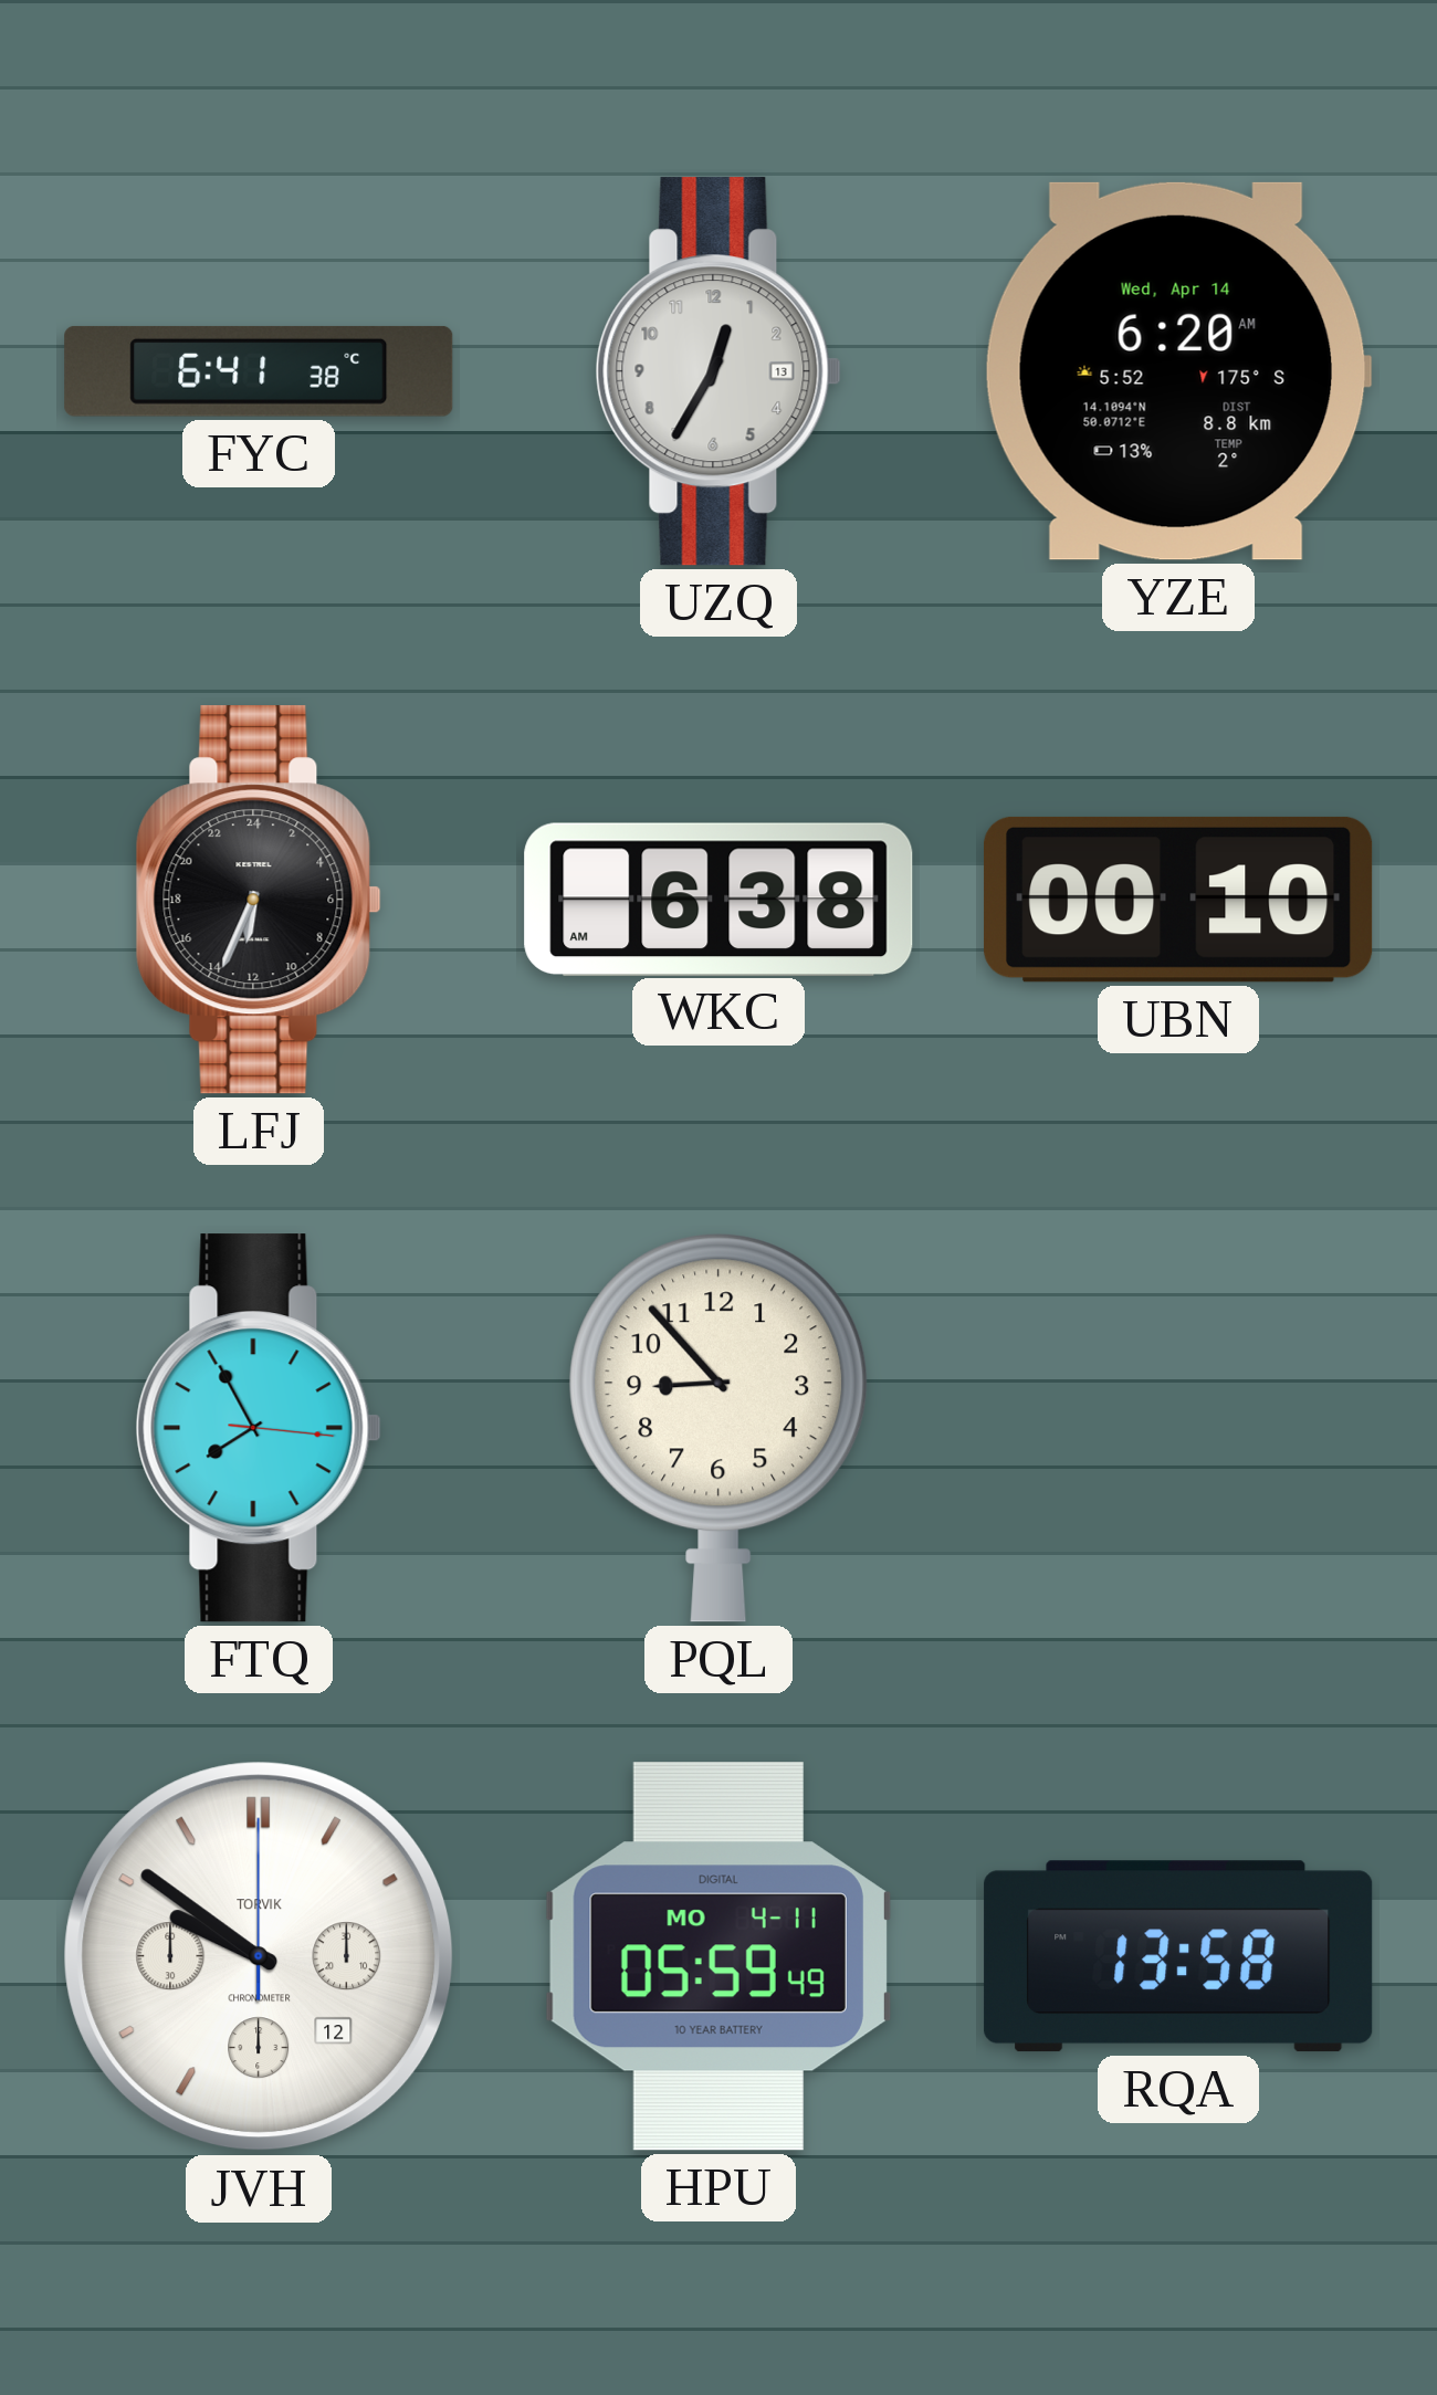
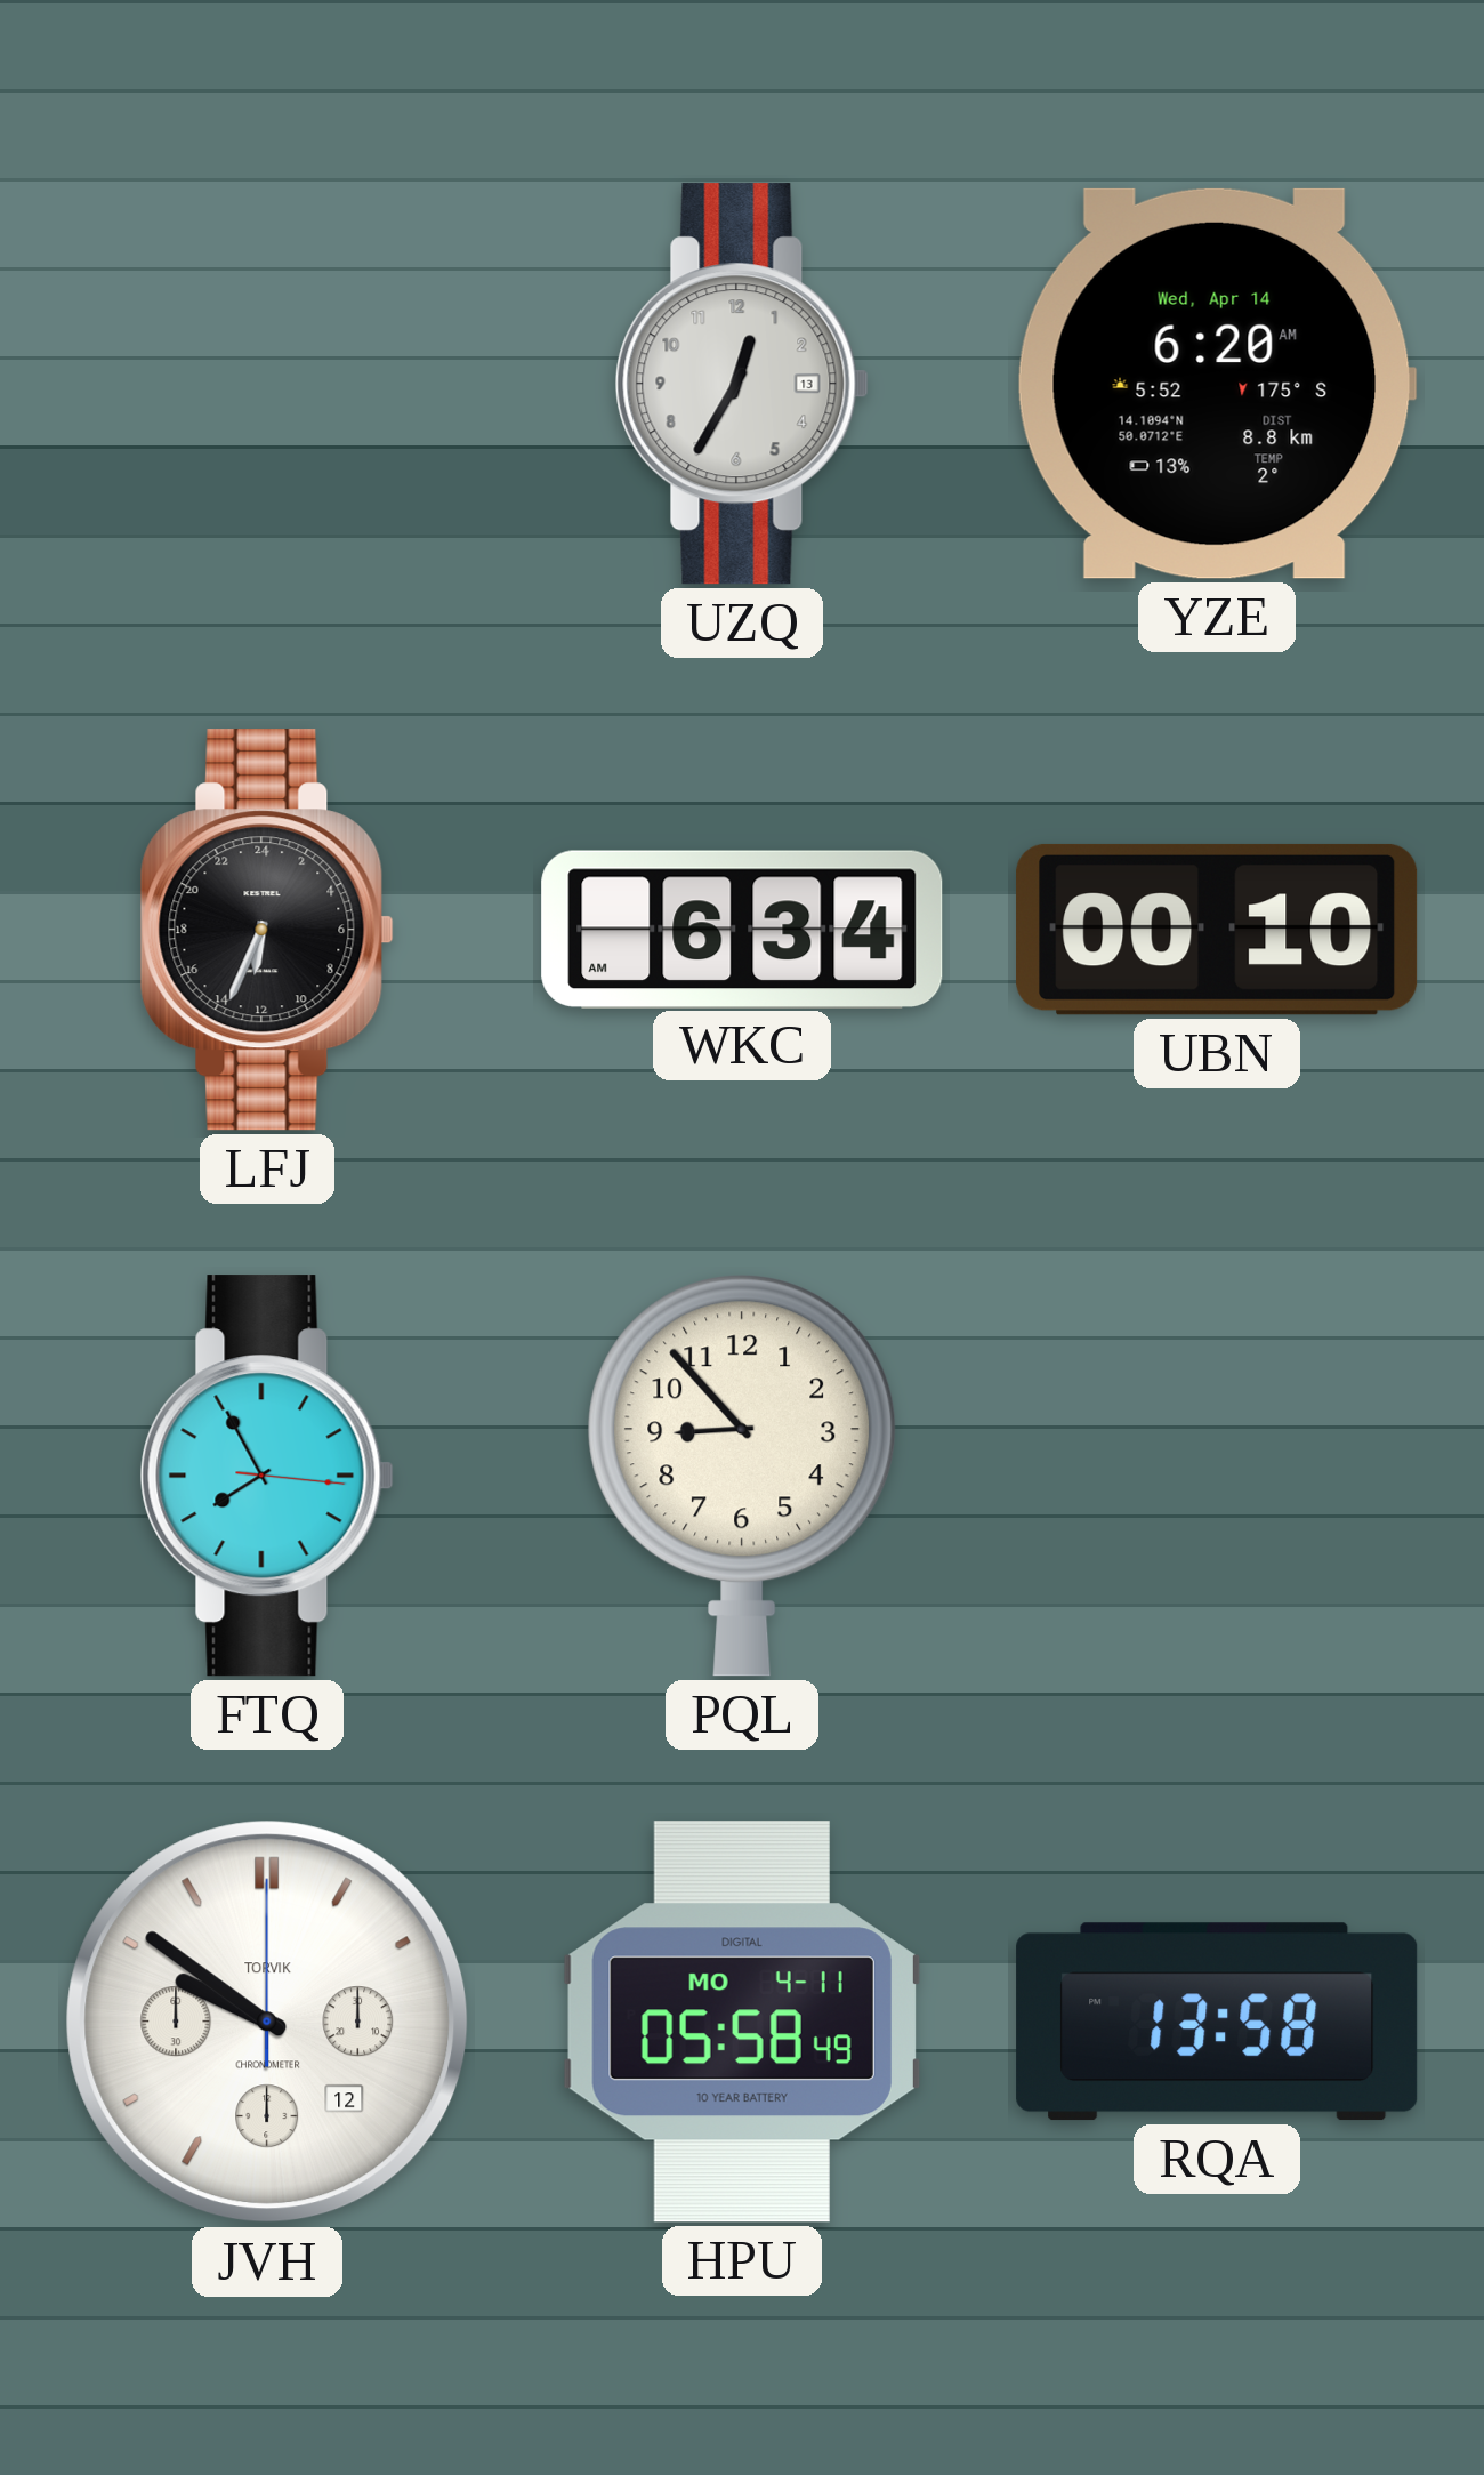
FYC: 6:41 -> none
WKC: 6:38 -> 6:34
HPU: 05:59 -> 05:58
